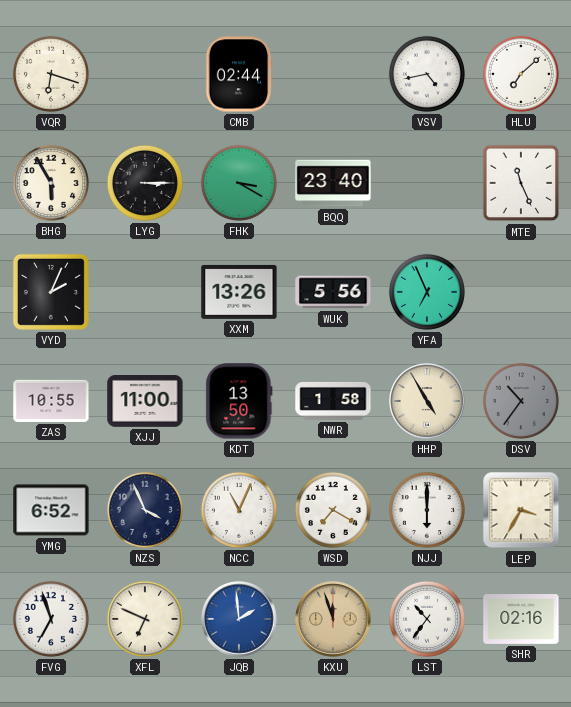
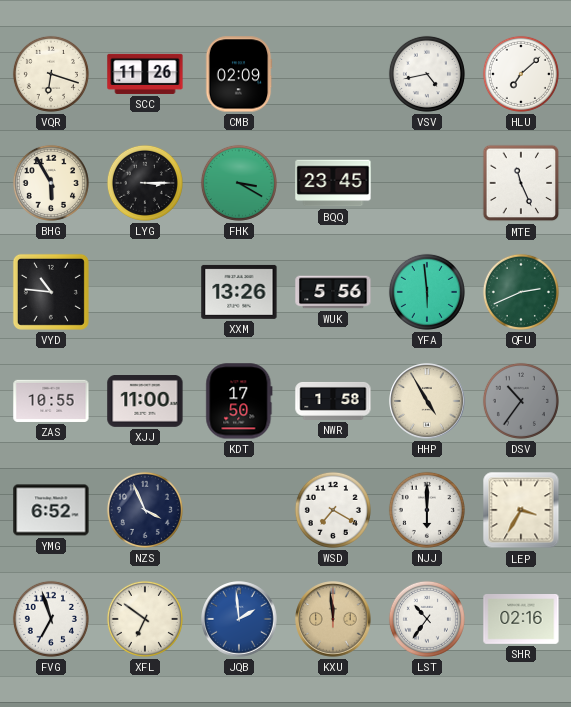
SCC: none -> 11:26
CMB: 02:44 -> 02:09
BQQ: 23:40 -> 23:45
VYD: 2:04 -> 10:46
YFA: 6:56 -> 5:59
QFU: none -> 2:41
KDT: 13:50 -> 17:50
NCC: 11:04 -> none
XFL: 6:49 -> 6:51
KXU: 11:57 -> 11:59
